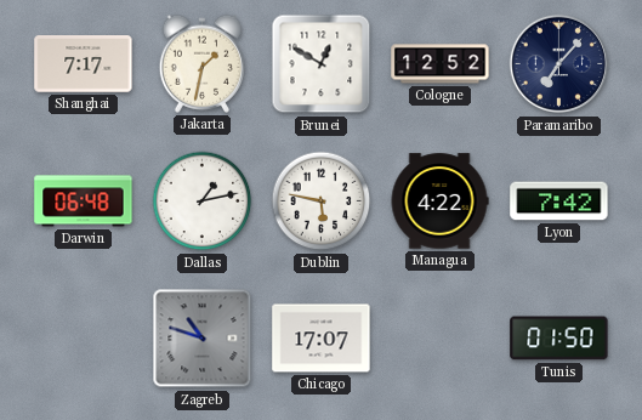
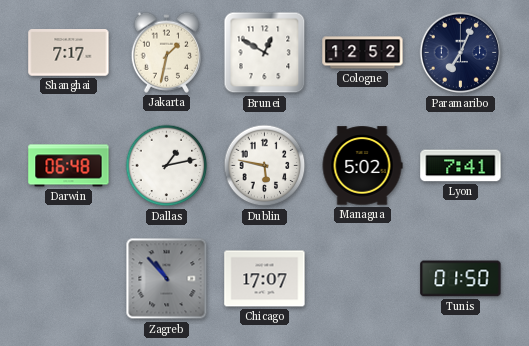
Paramaribo: 7:07 -> 7:04
Managua: 4:22 -> 5:02
Lyon: 7:42 -> 7:41
Zagreb: 10:48 -> 10:53
